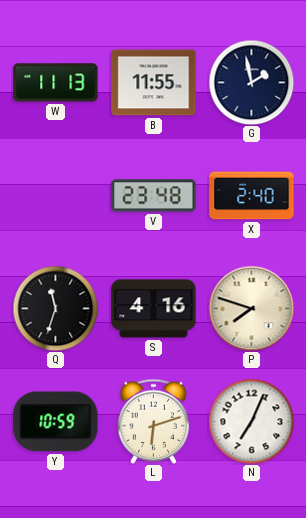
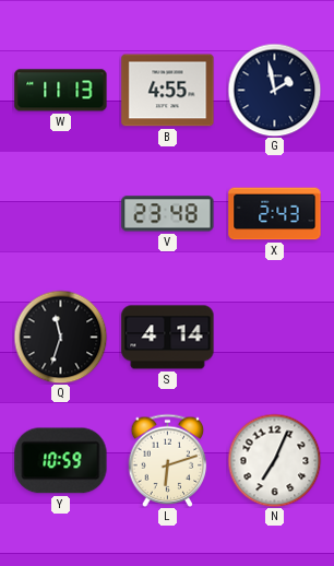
B: 11:55 -> 4:55
X: 2:40 -> 2:43
S: 4:16 -> 4:14
P: 7:48 -> none
